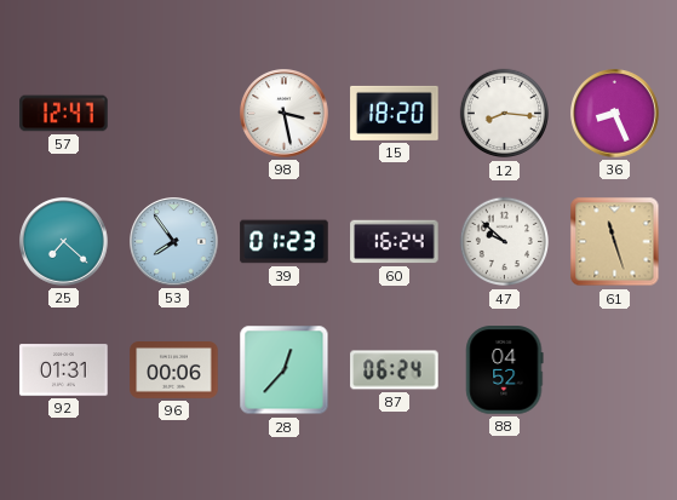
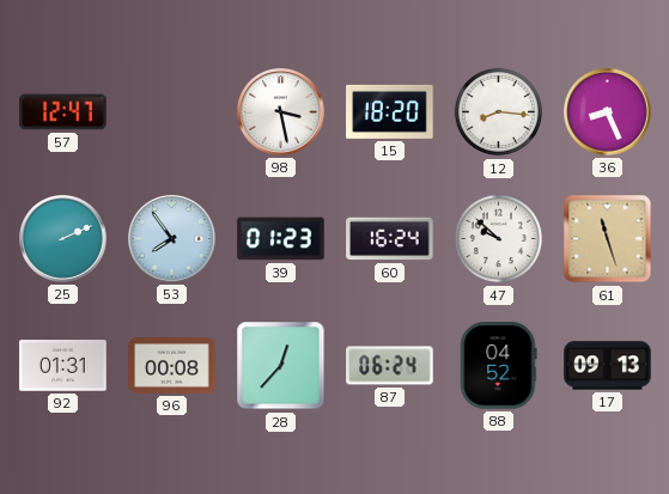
25: 7:22 -> 2:11
96: 00:06 -> 00:08
17: none -> 09:13
